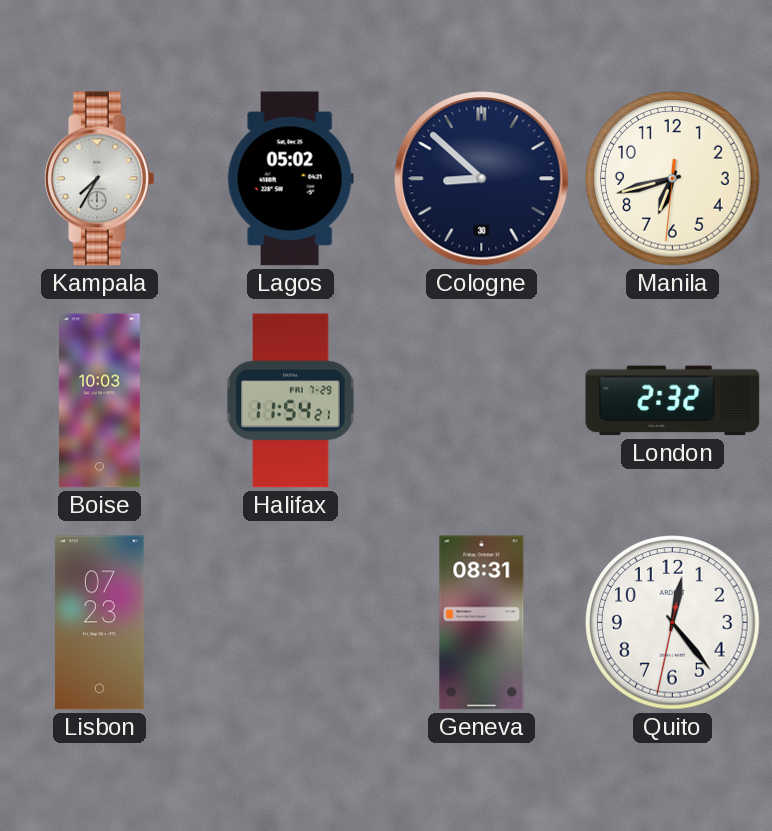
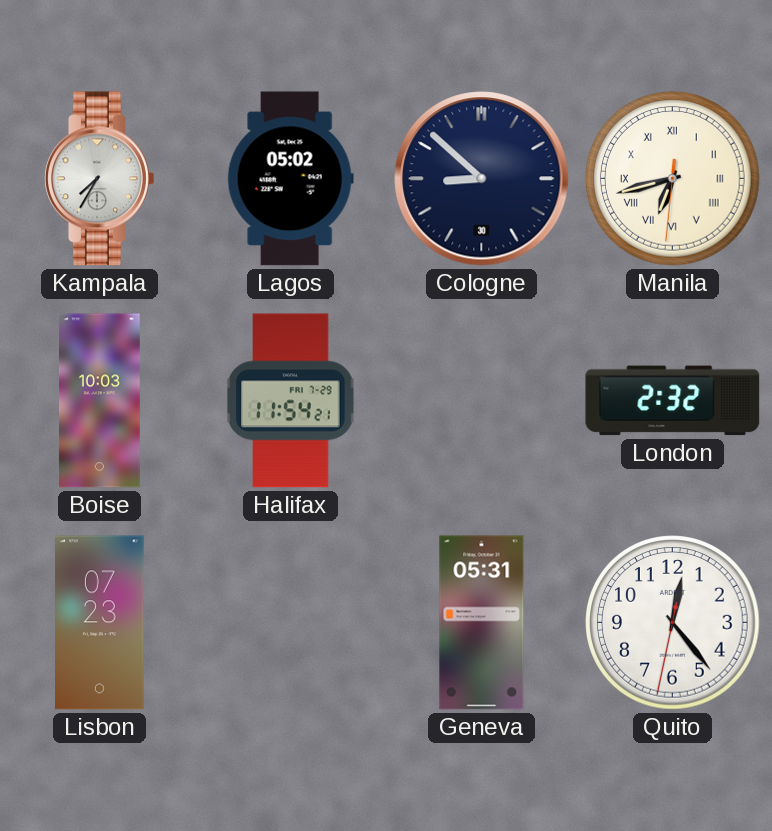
Manila numerals: Arabic -> Roman
Geneva: 08:31 -> 05:31
